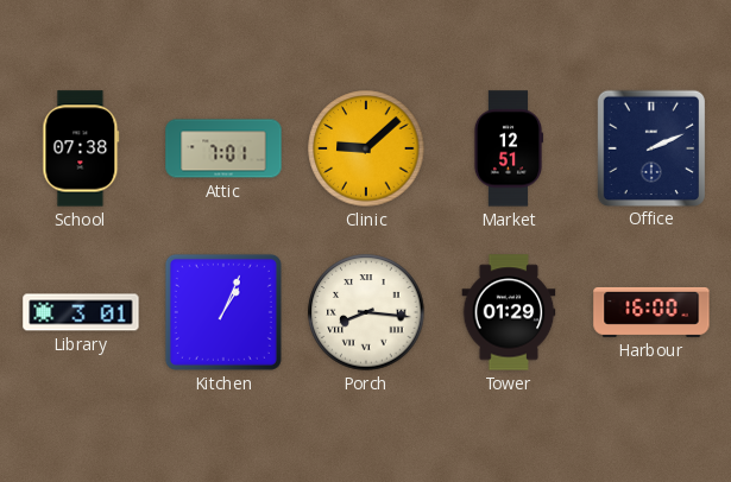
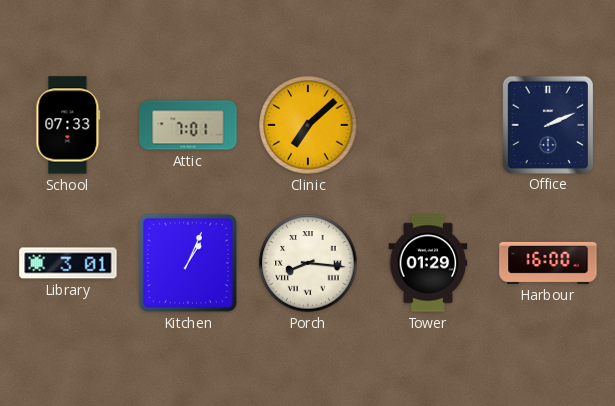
School: 07:38 -> 07:33
Clinic: 9:08 -> 7:08
Market: 12:51 -> none
